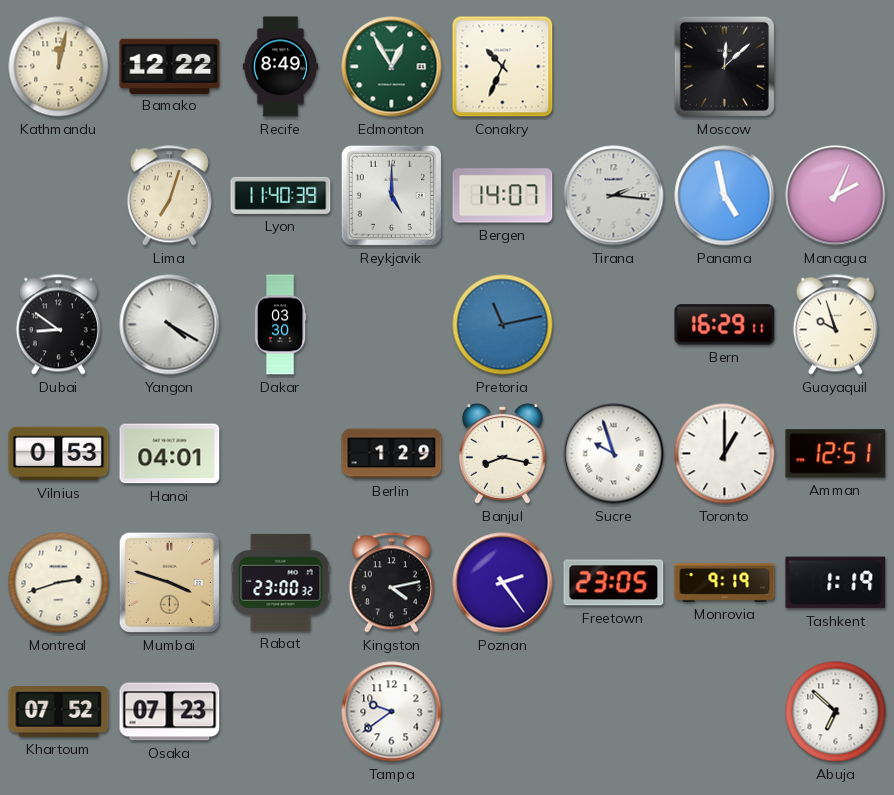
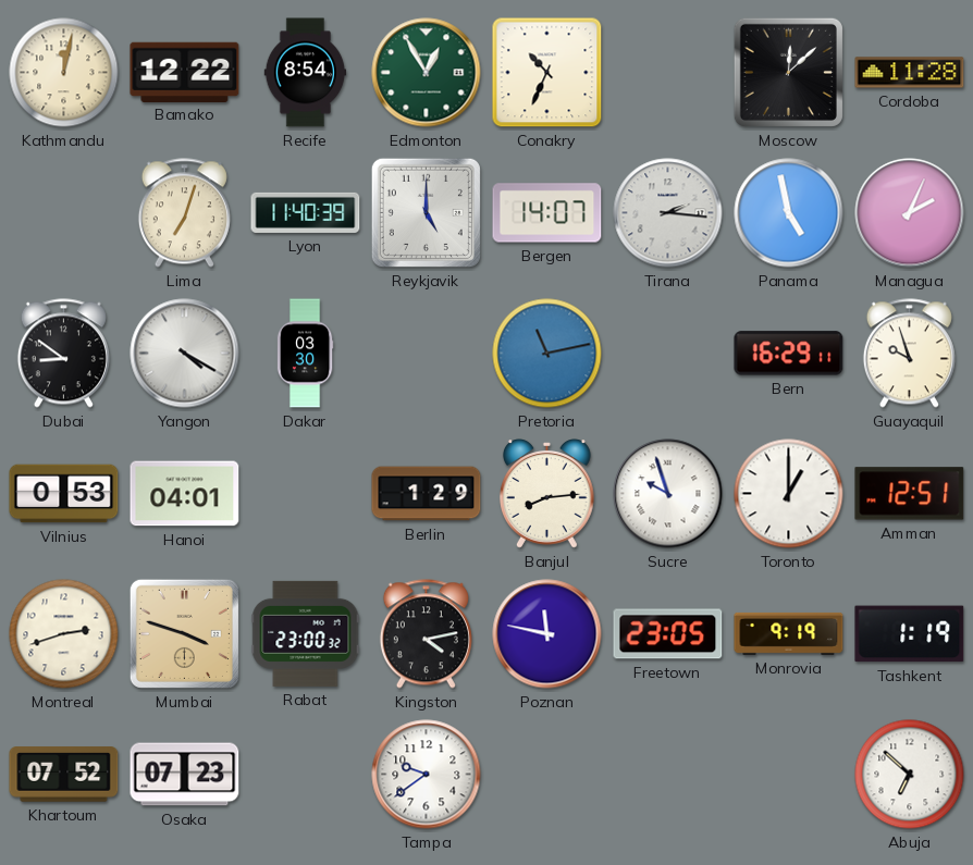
Recife: 8:49 -> 8:54
Cordoba: none -> 11:28
Banjul: 8:17 -> 8:14
Poznan: 2:24 -> 11:47
